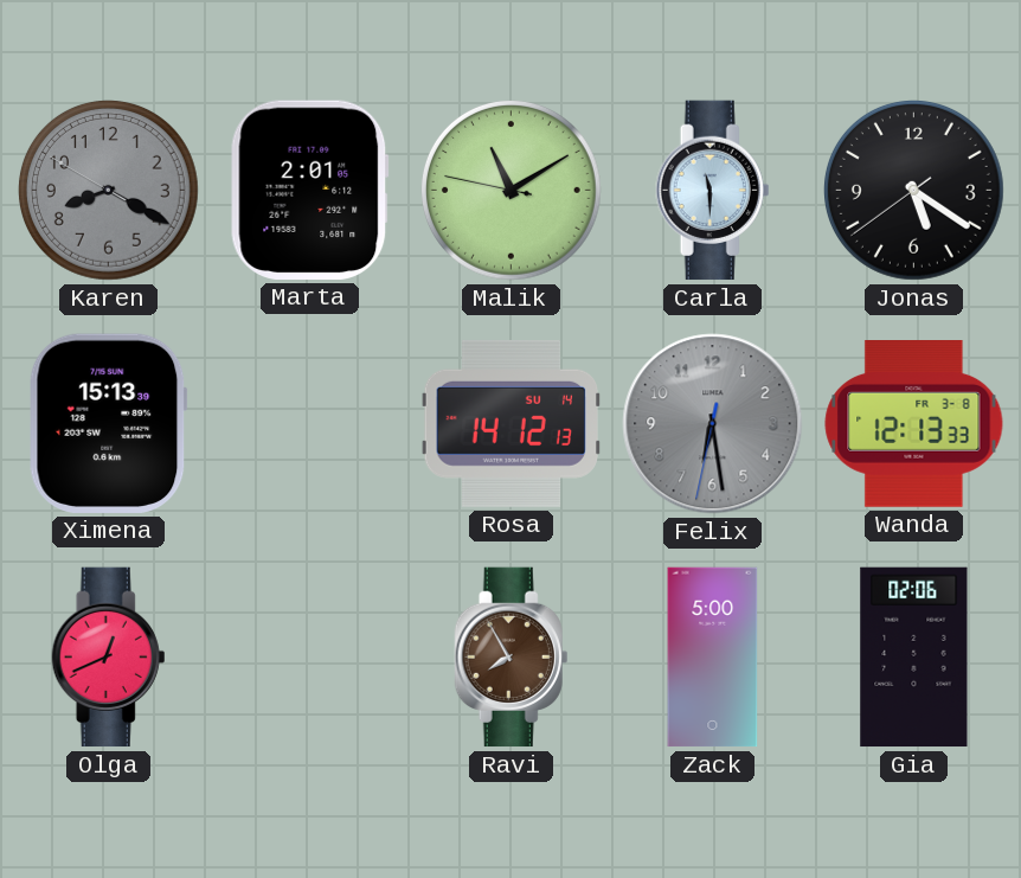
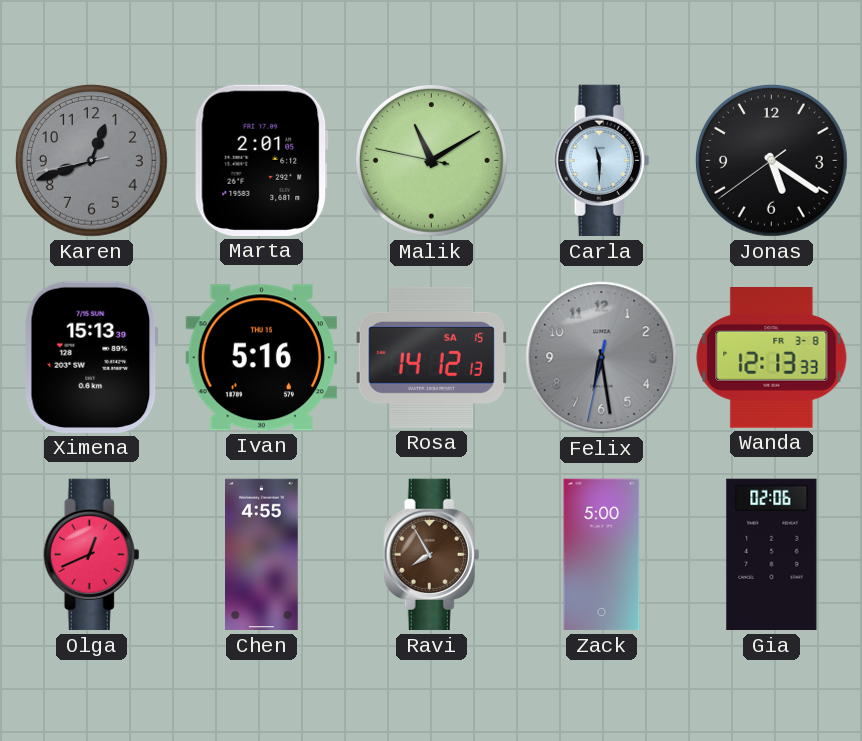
Karen: 8:19 -> 12:41
Ivan: none -> 5:16
Rosa date: SU 14 -> SA 15
Chen: none -> 4:55
